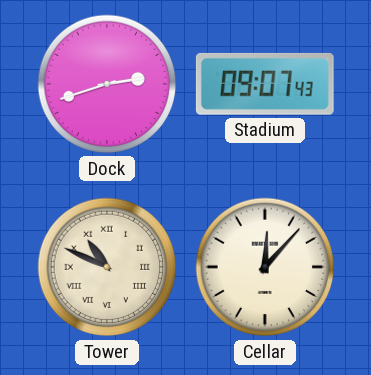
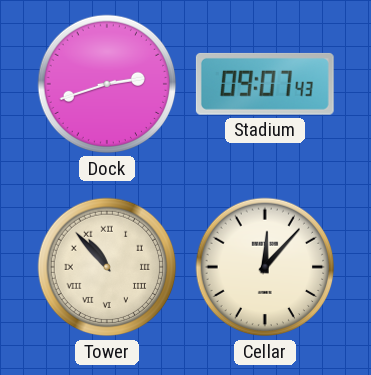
Tower: 10:49 -> 10:53
